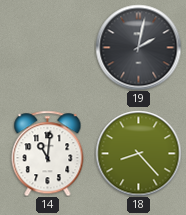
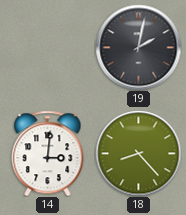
14: 11:01 -> 3:01
